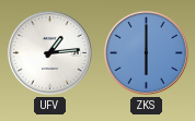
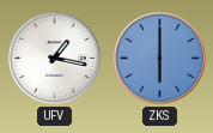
UFV: 1:14 -> 1:17
